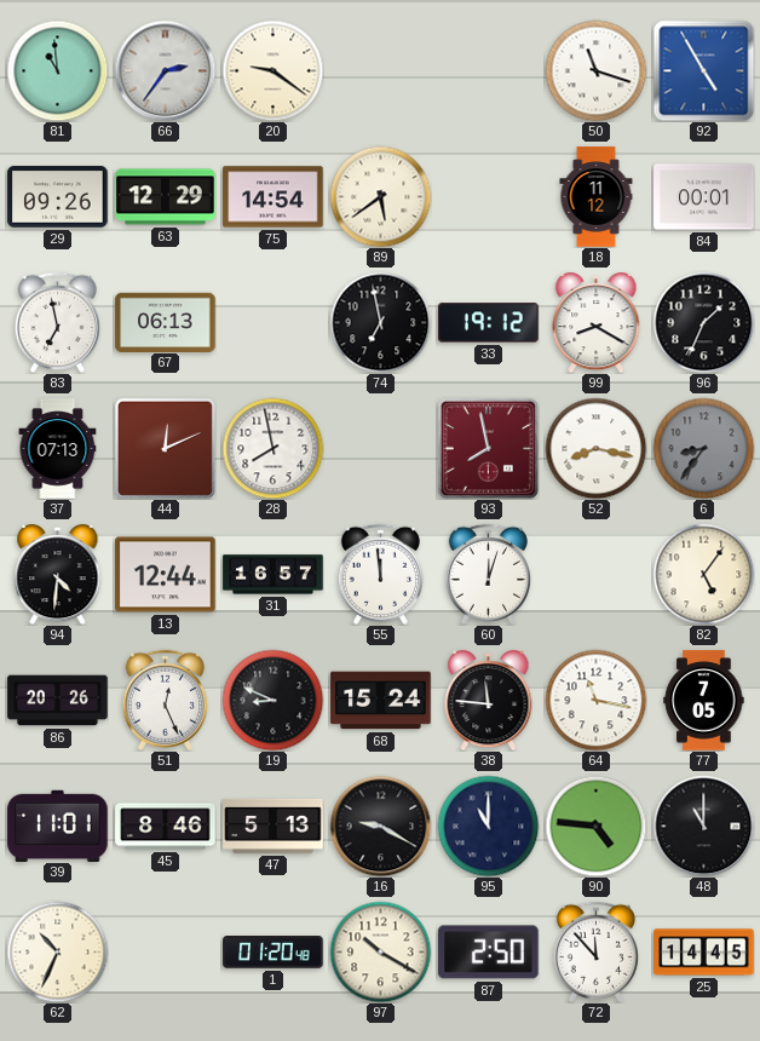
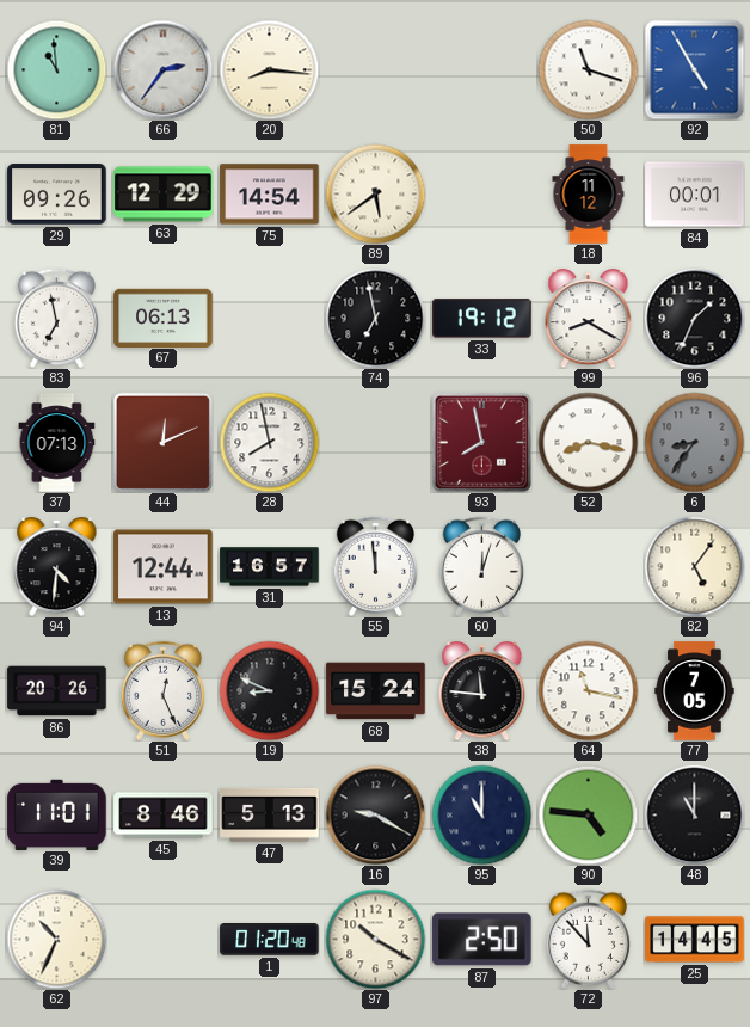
20: 9:21 -> 8:16
